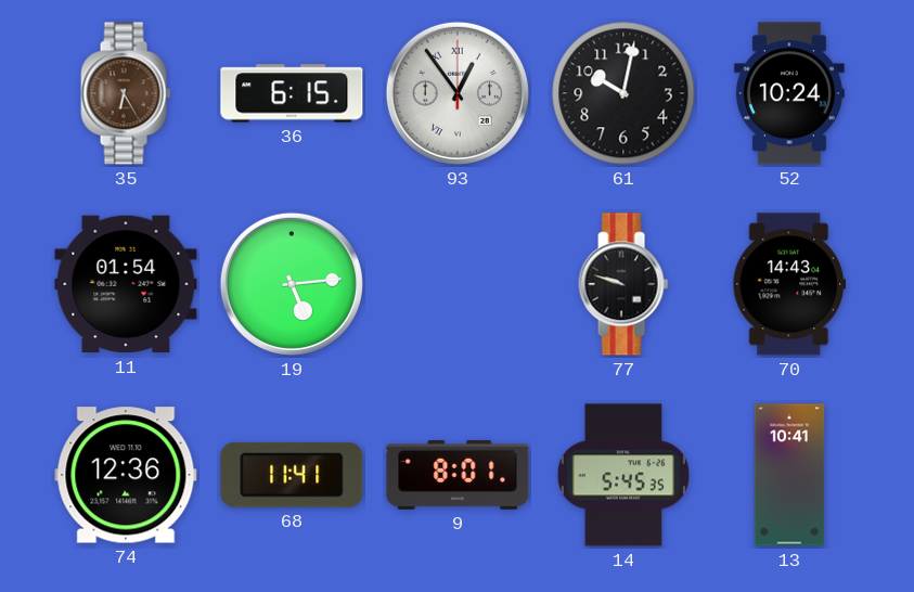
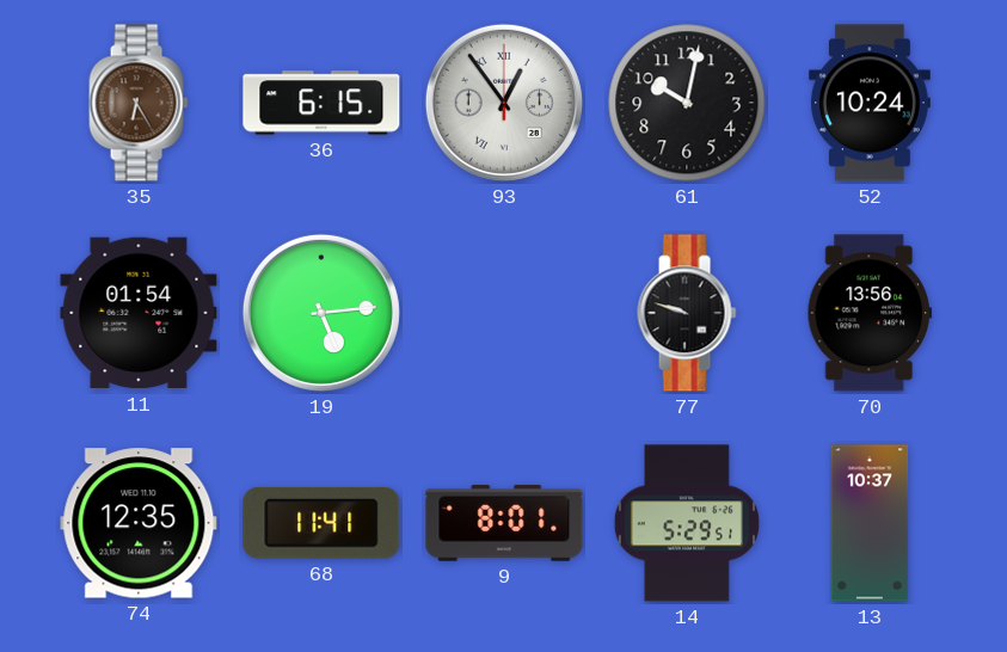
70: 14:43 -> 13:56
74: 12:36 -> 12:35
14: 5:45 -> 5:29
13: 10:41 -> 10:37
